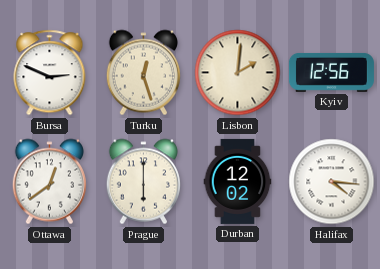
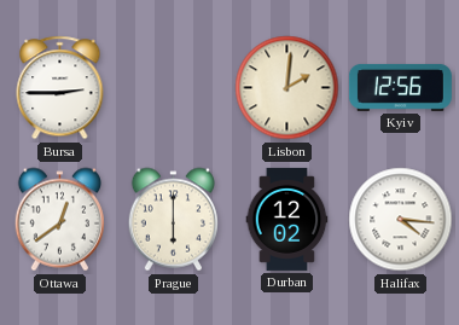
Bursa: 2:49 -> 2:45
Turku: 12:27 -> none
